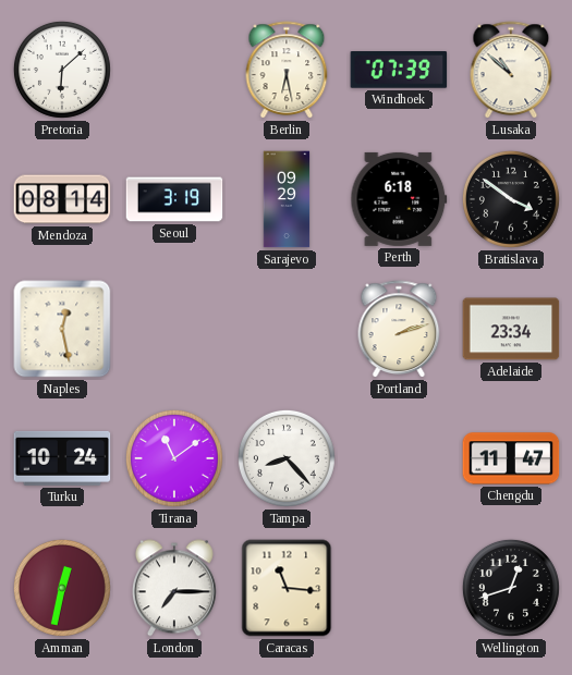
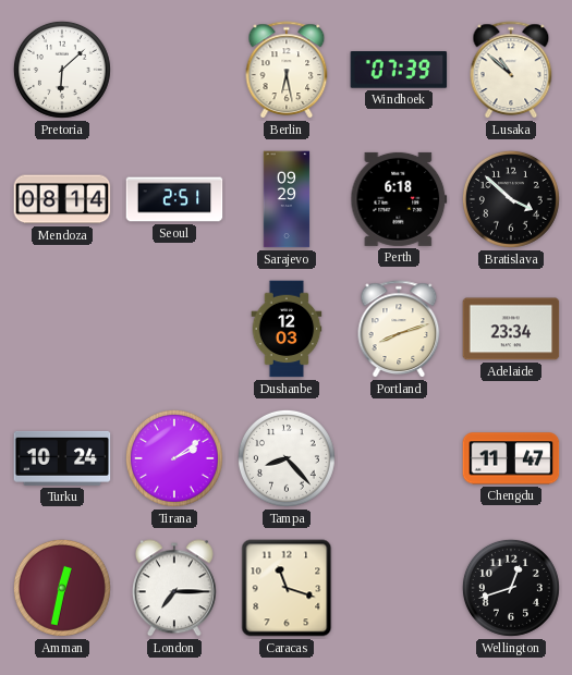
Seoul: 3:19 -> 2:51
Bratislava: 3:51 -> 3:52
Naples: 12:28 -> none
Dushanbe: none -> 12:03
Portland: 2:12 -> 8:12
Tirana: 11:09 -> 2:09
Caracas: 11:16 -> 11:18
